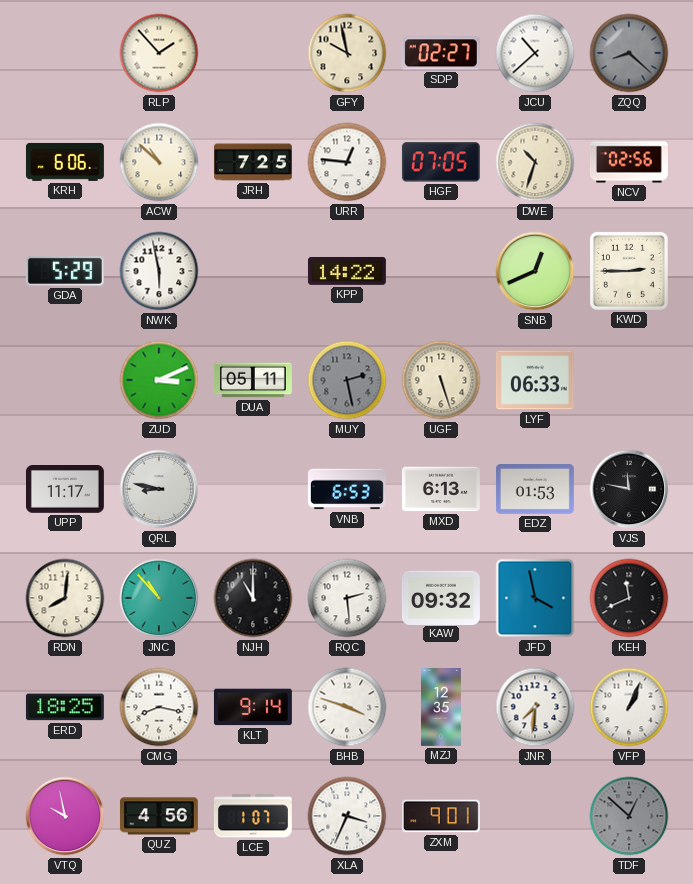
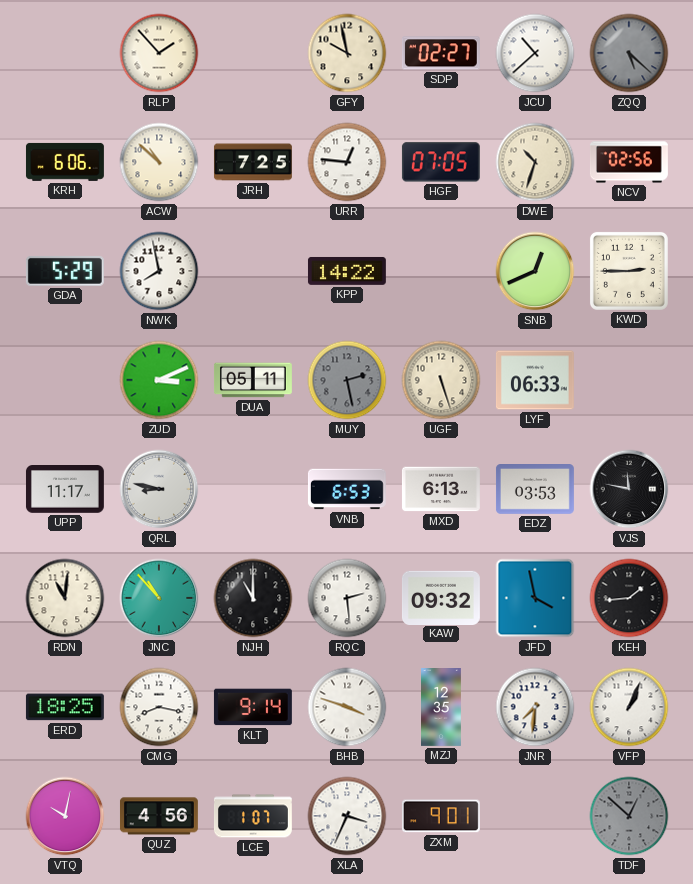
ZQQ: 8:22 -> 5:22
NWK: 5:58 -> 7:58
EDZ: 01:53 -> 03:53
RDN: 8:01 -> 11:01
KEH: 11:41 -> 1:44
VTQ: 9:58 -> 10:02
